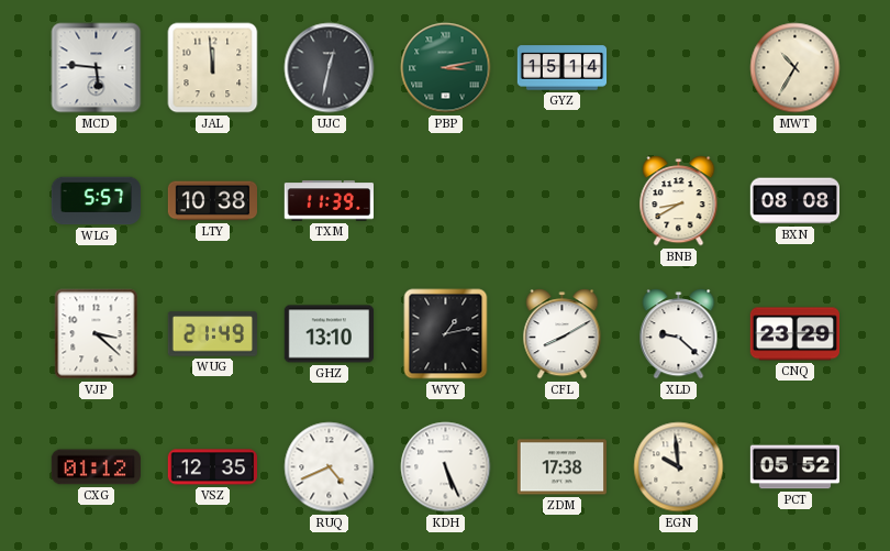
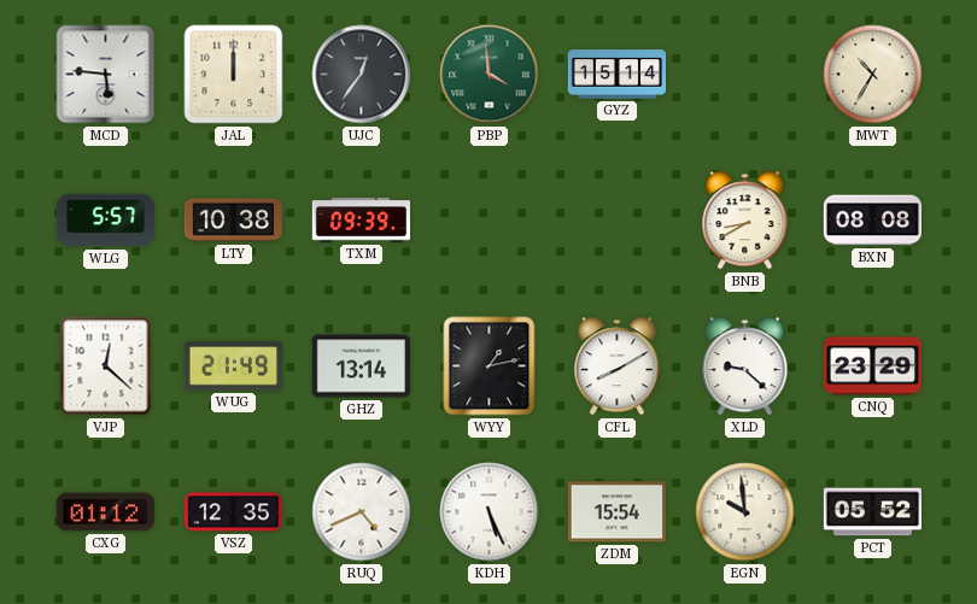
JAL: 11:59 -> 12:00
UJC: 12:32 -> 12:36
PBP: 3:13 -> 3:59
TXM: 11:39 -> 09:39
VJP: 3:22 -> 12:22
GHZ: 13:10 -> 13:14
ZDM: 17:38 -> 15:54
